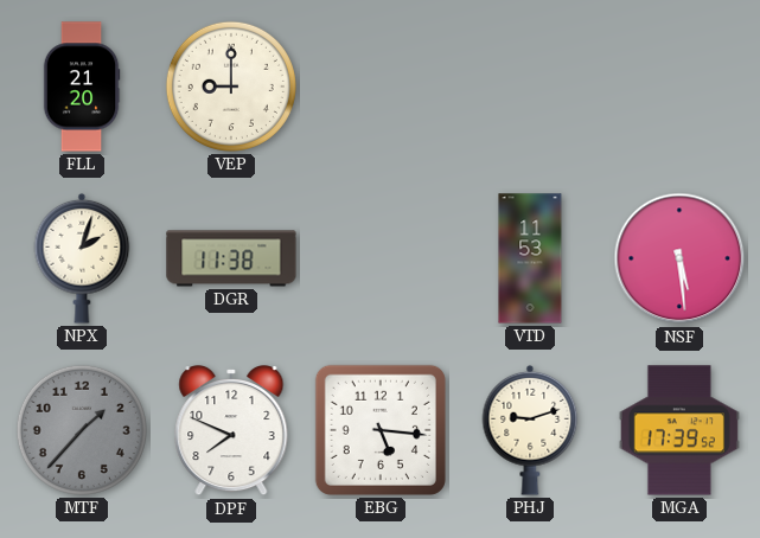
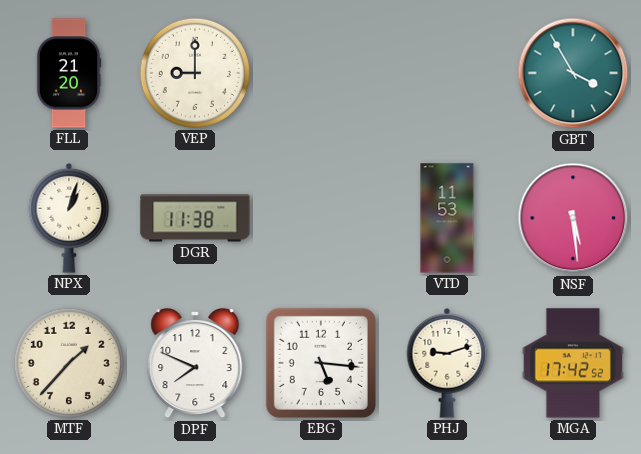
GBT: none -> 3:55
NPX: 2:03 -> 1:03
MTF dial: grey -> cream
MGA: 17:39 -> 17:42
